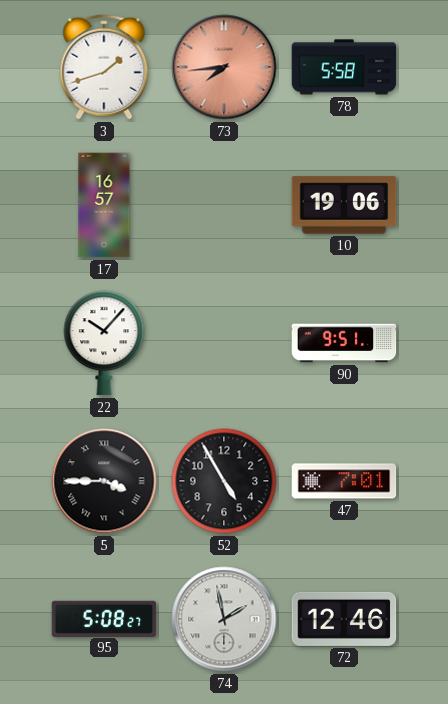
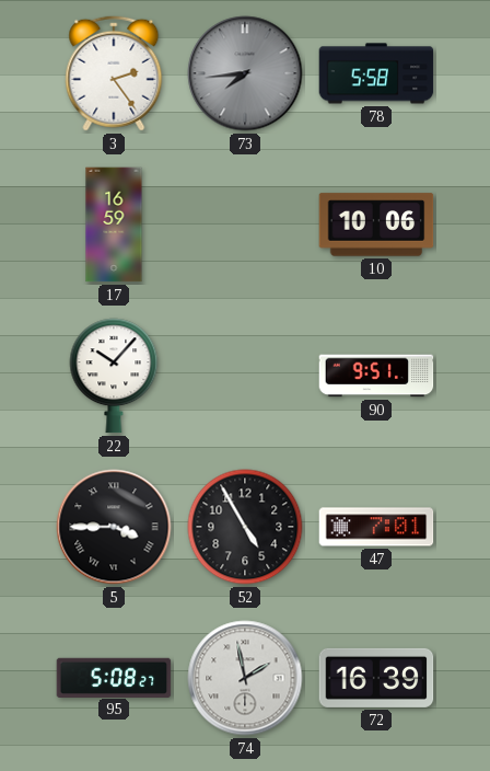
3: 1:42 -> 2:24
73 dial: salmon -> grey
17: 16:57 -> 16:59
10: 19:06 -> 10:06
72: 12:46 -> 16:39
